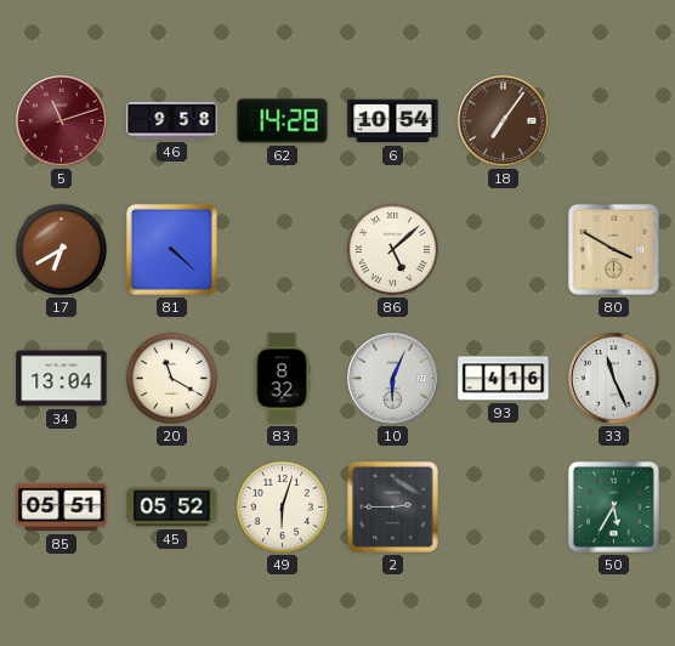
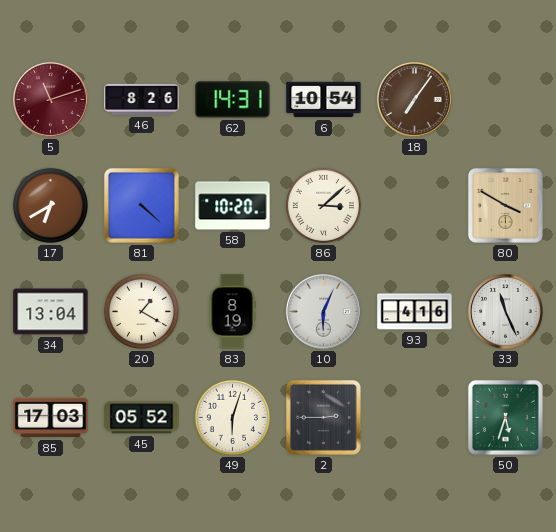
46: 9:58 -> 8:26
62: 14:28 -> 14:31
58: none -> 10:20
86: 5:08 -> 3:08
20: 11:20 -> 1:20
83: 8:32 -> 8:19
85: 05:51 -> 17:03
50: 5:35 -> 5:33
